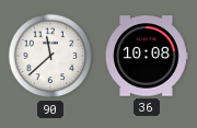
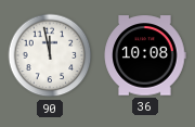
90: 11:38 -> 11:58
